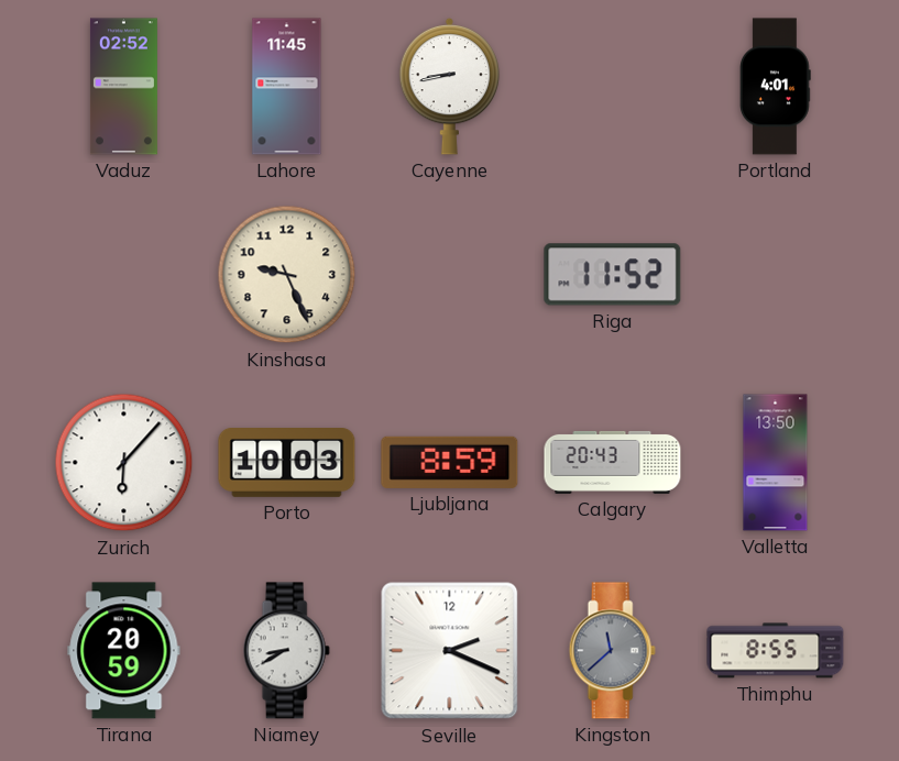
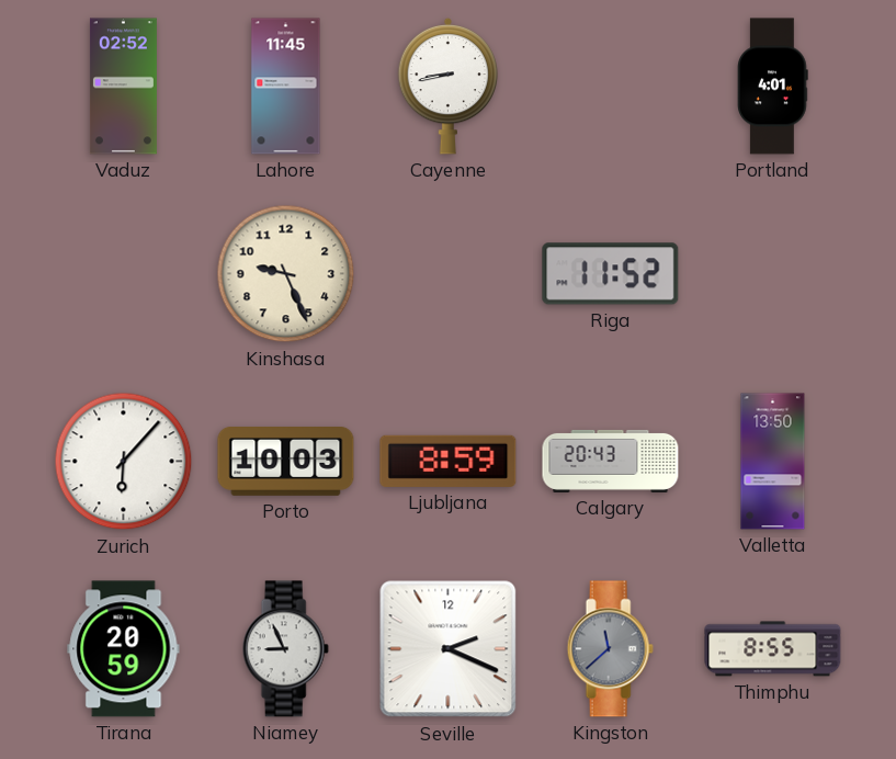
Niamey: 8:40 -> 8:56
